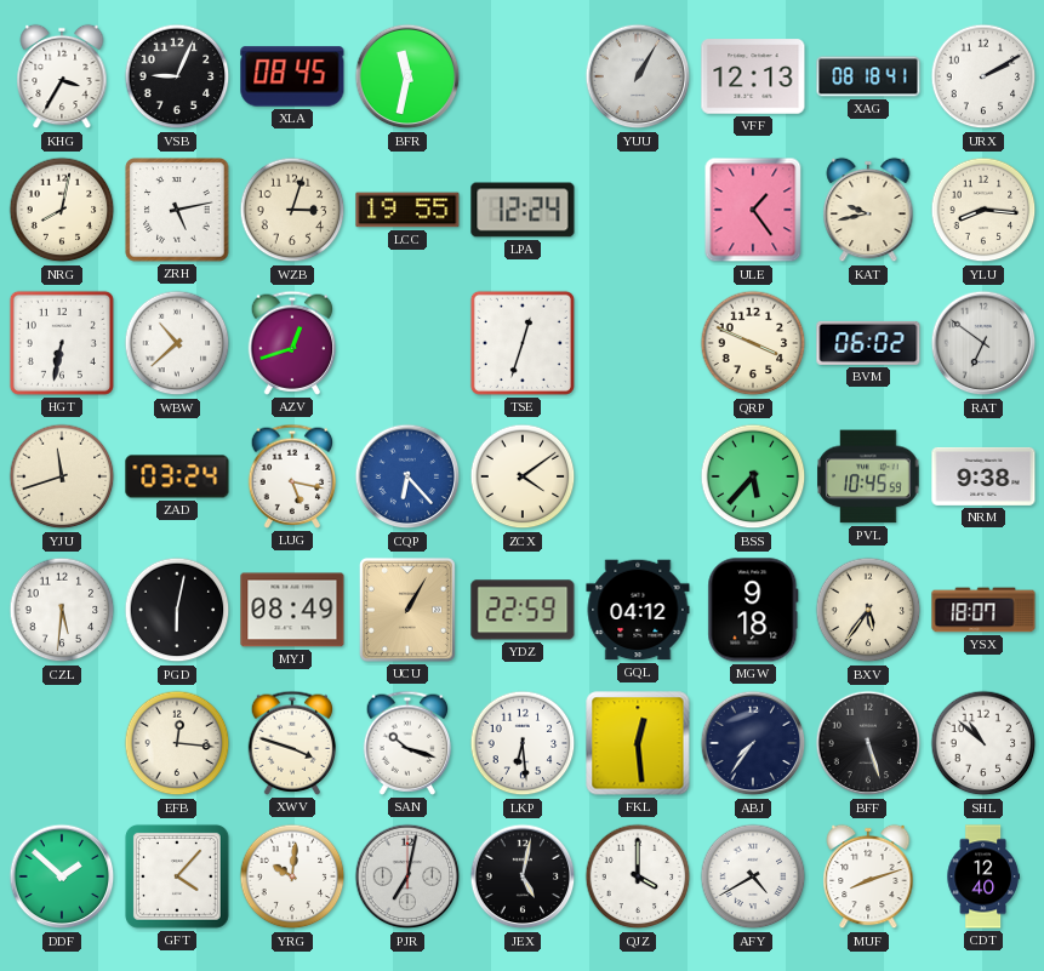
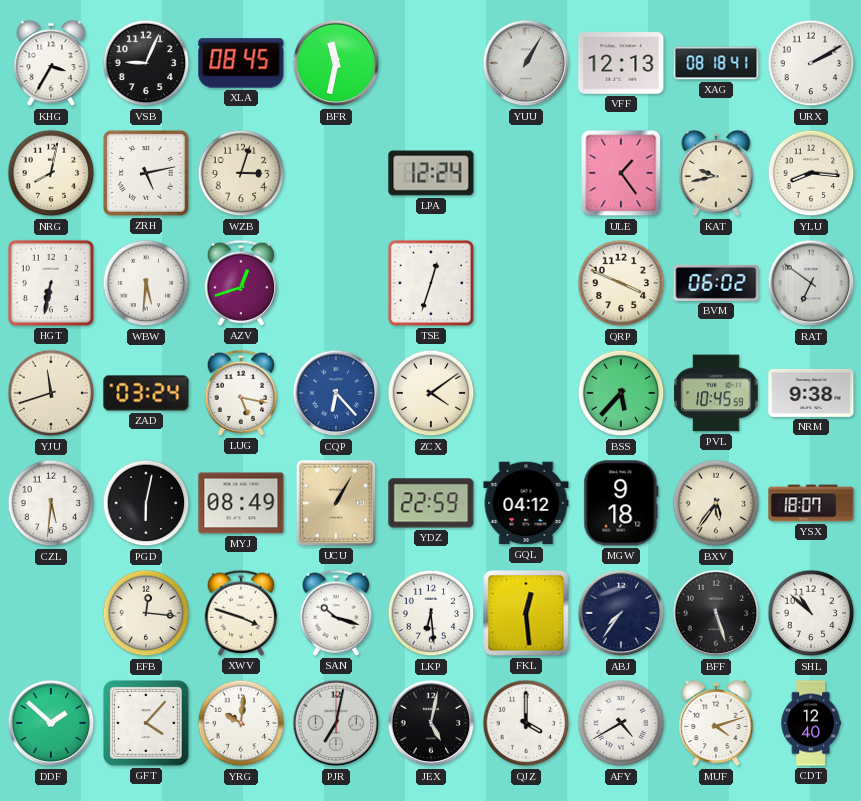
LCC: 19:55 -> none
WBW: 10:38 -> 5:31
MUF: 8:12 -> 4:12
